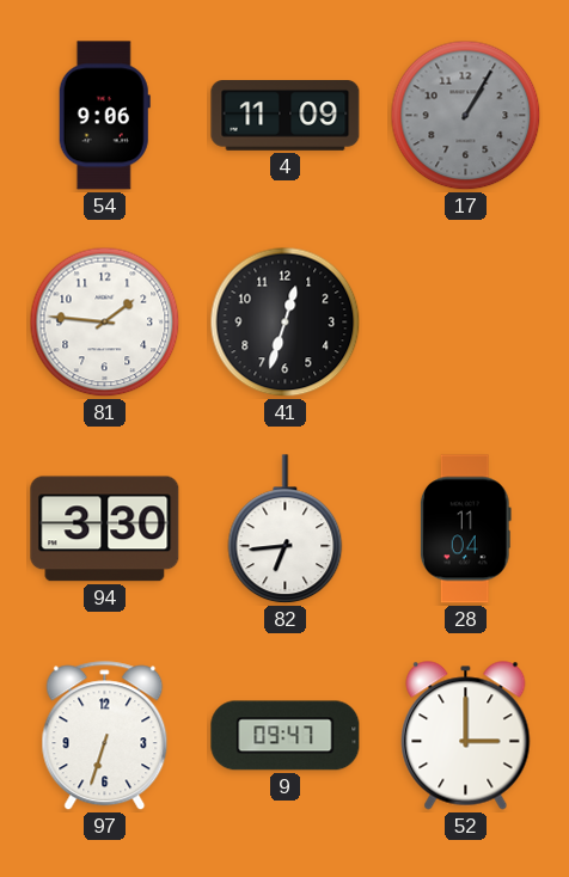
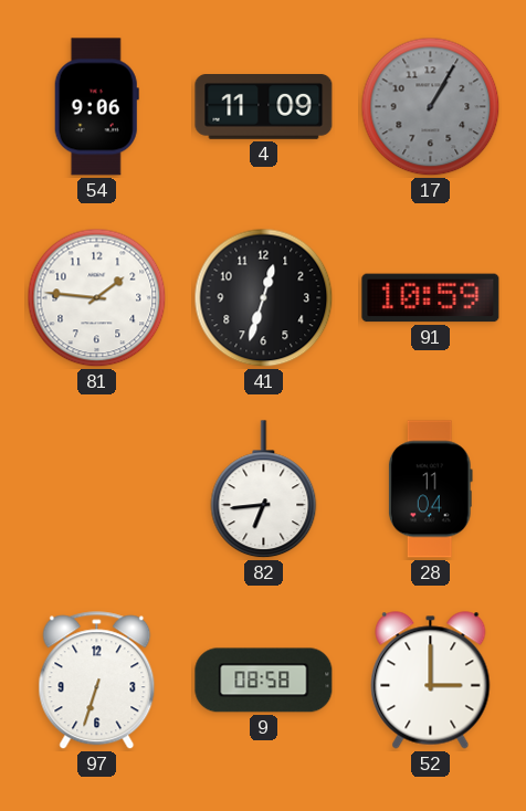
91: none -> 10:59
94: 3:30 -> none
9: 09:47 -> 08:58
